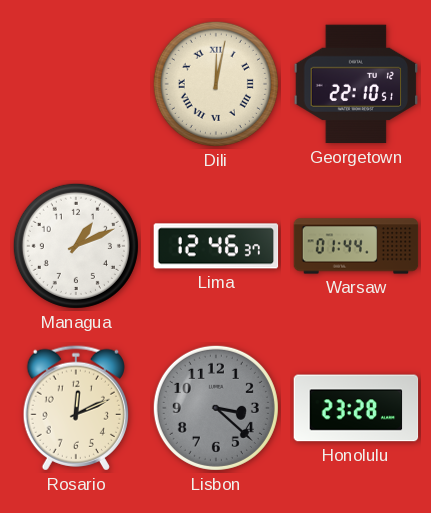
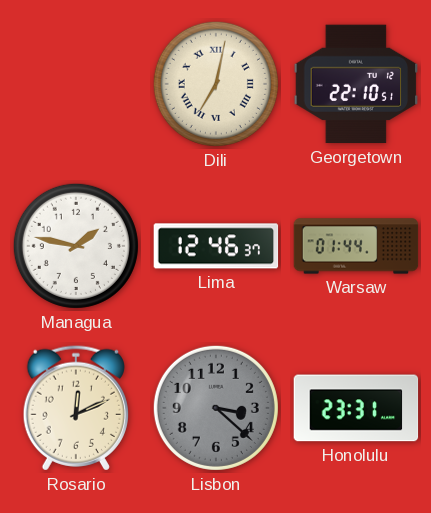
Dili: 12:02 -> 7:02
Managua: 1:11 -> 1:47
Honolulu: 23:28 -> 23:31
